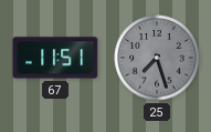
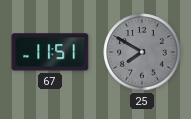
25: 7:27 -> 7:50
